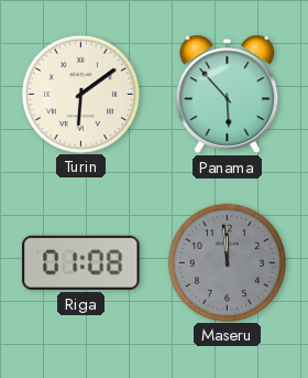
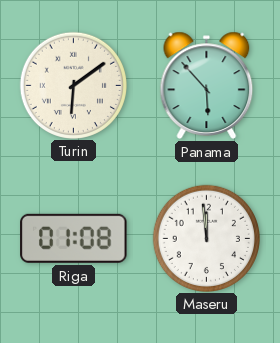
Maseru dial: grey -> white
